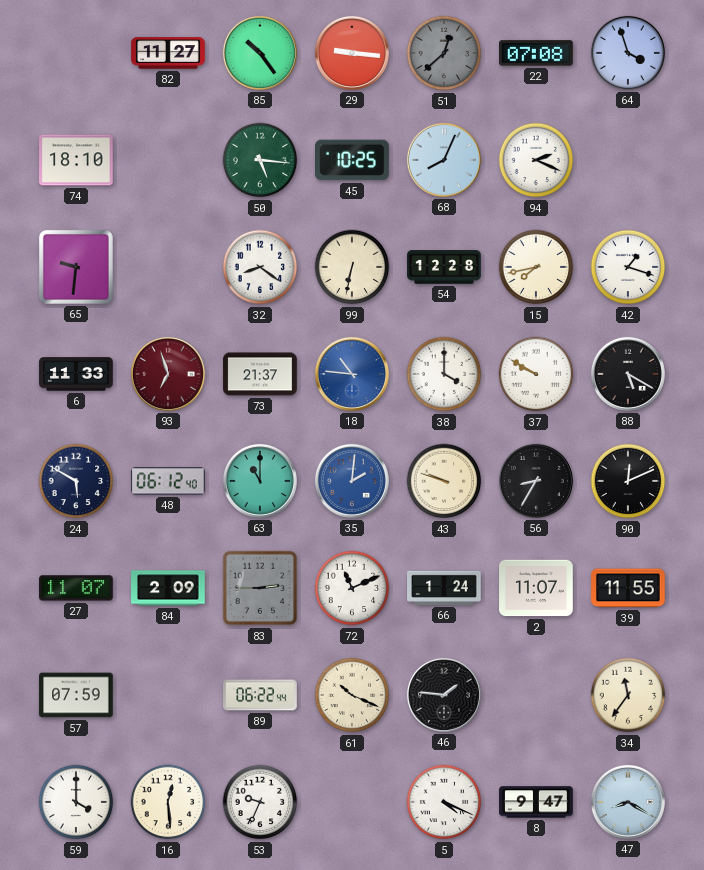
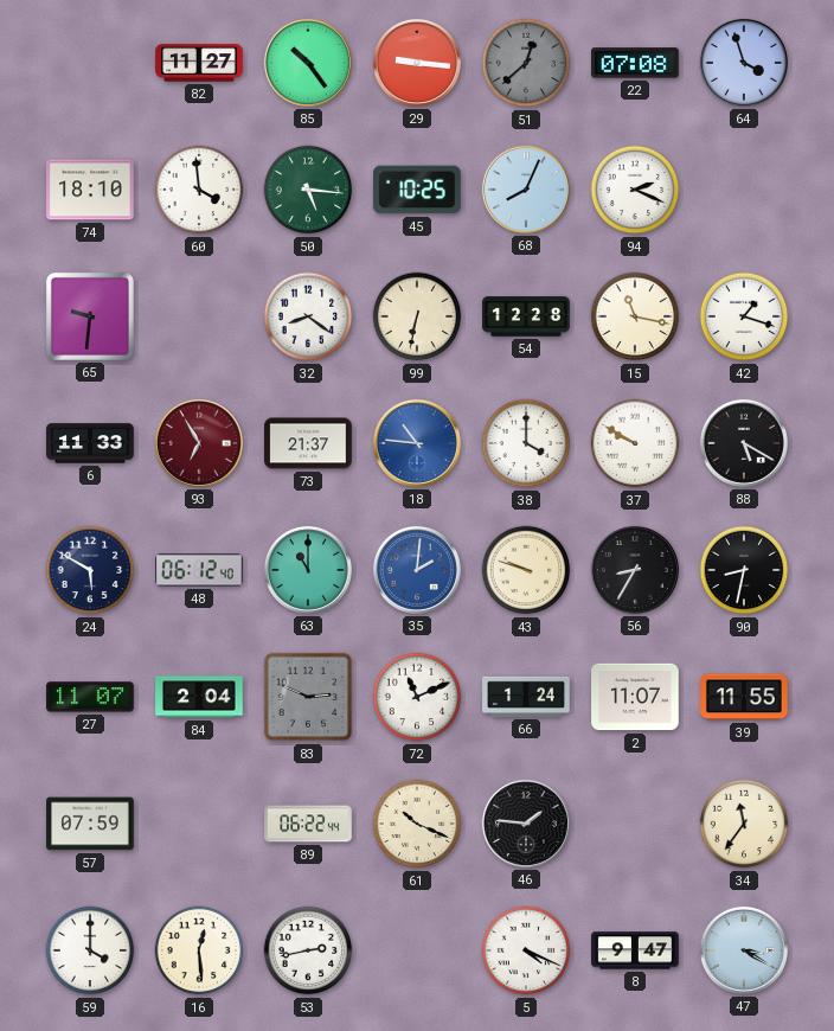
60: none -> 3:59
15: 7:43 -> 11:17
93: 6:57 -> 6:55
90: 12:11 -> 8:32
84: 2:09 -> 2:04
83: 2:45 -> 2:49
53: 9:34 -> 2:43
47: 8:20 -> 3:20
